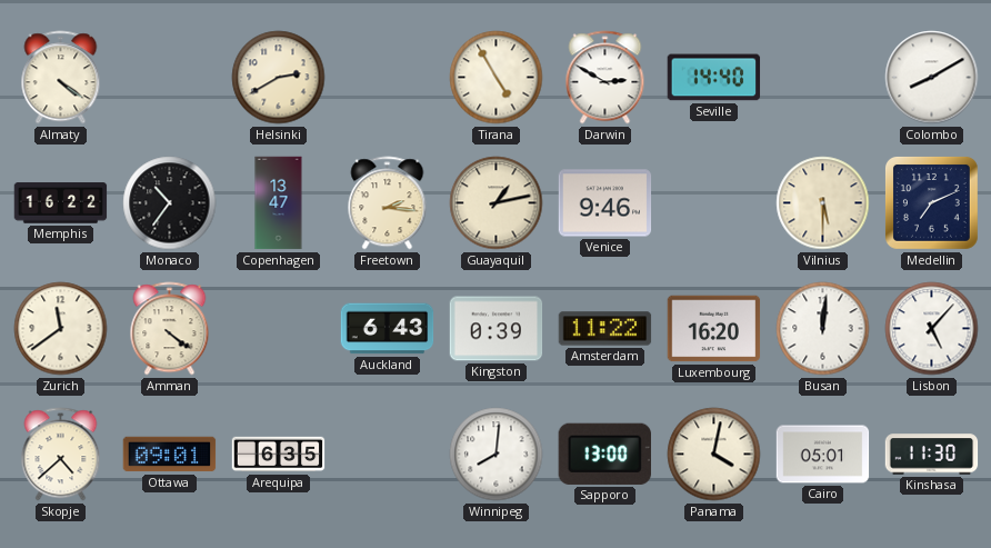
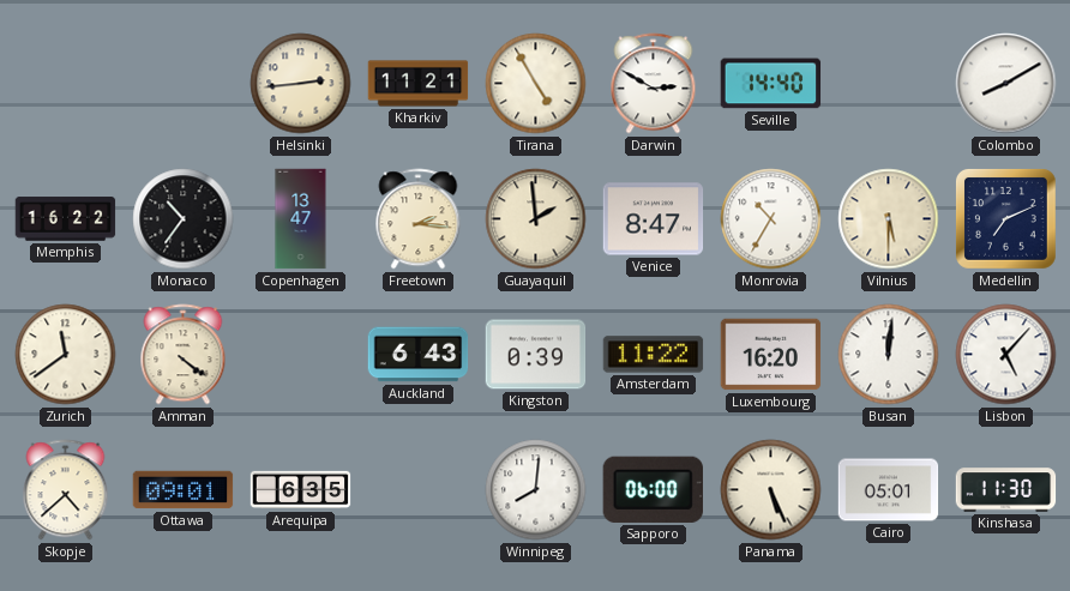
Almaty: 4:21 -> none
Helsinki: 2:40 -> 2:44
Kharkiv: none -> 11:21
Guayaquil: 1:13 -> 1:59
Venice: 9:46 -> 8:47
Monrovia: none -> 10:35
Sapporo: 13:00 -> 06:00
Panama: 4:02 -> 5:26
